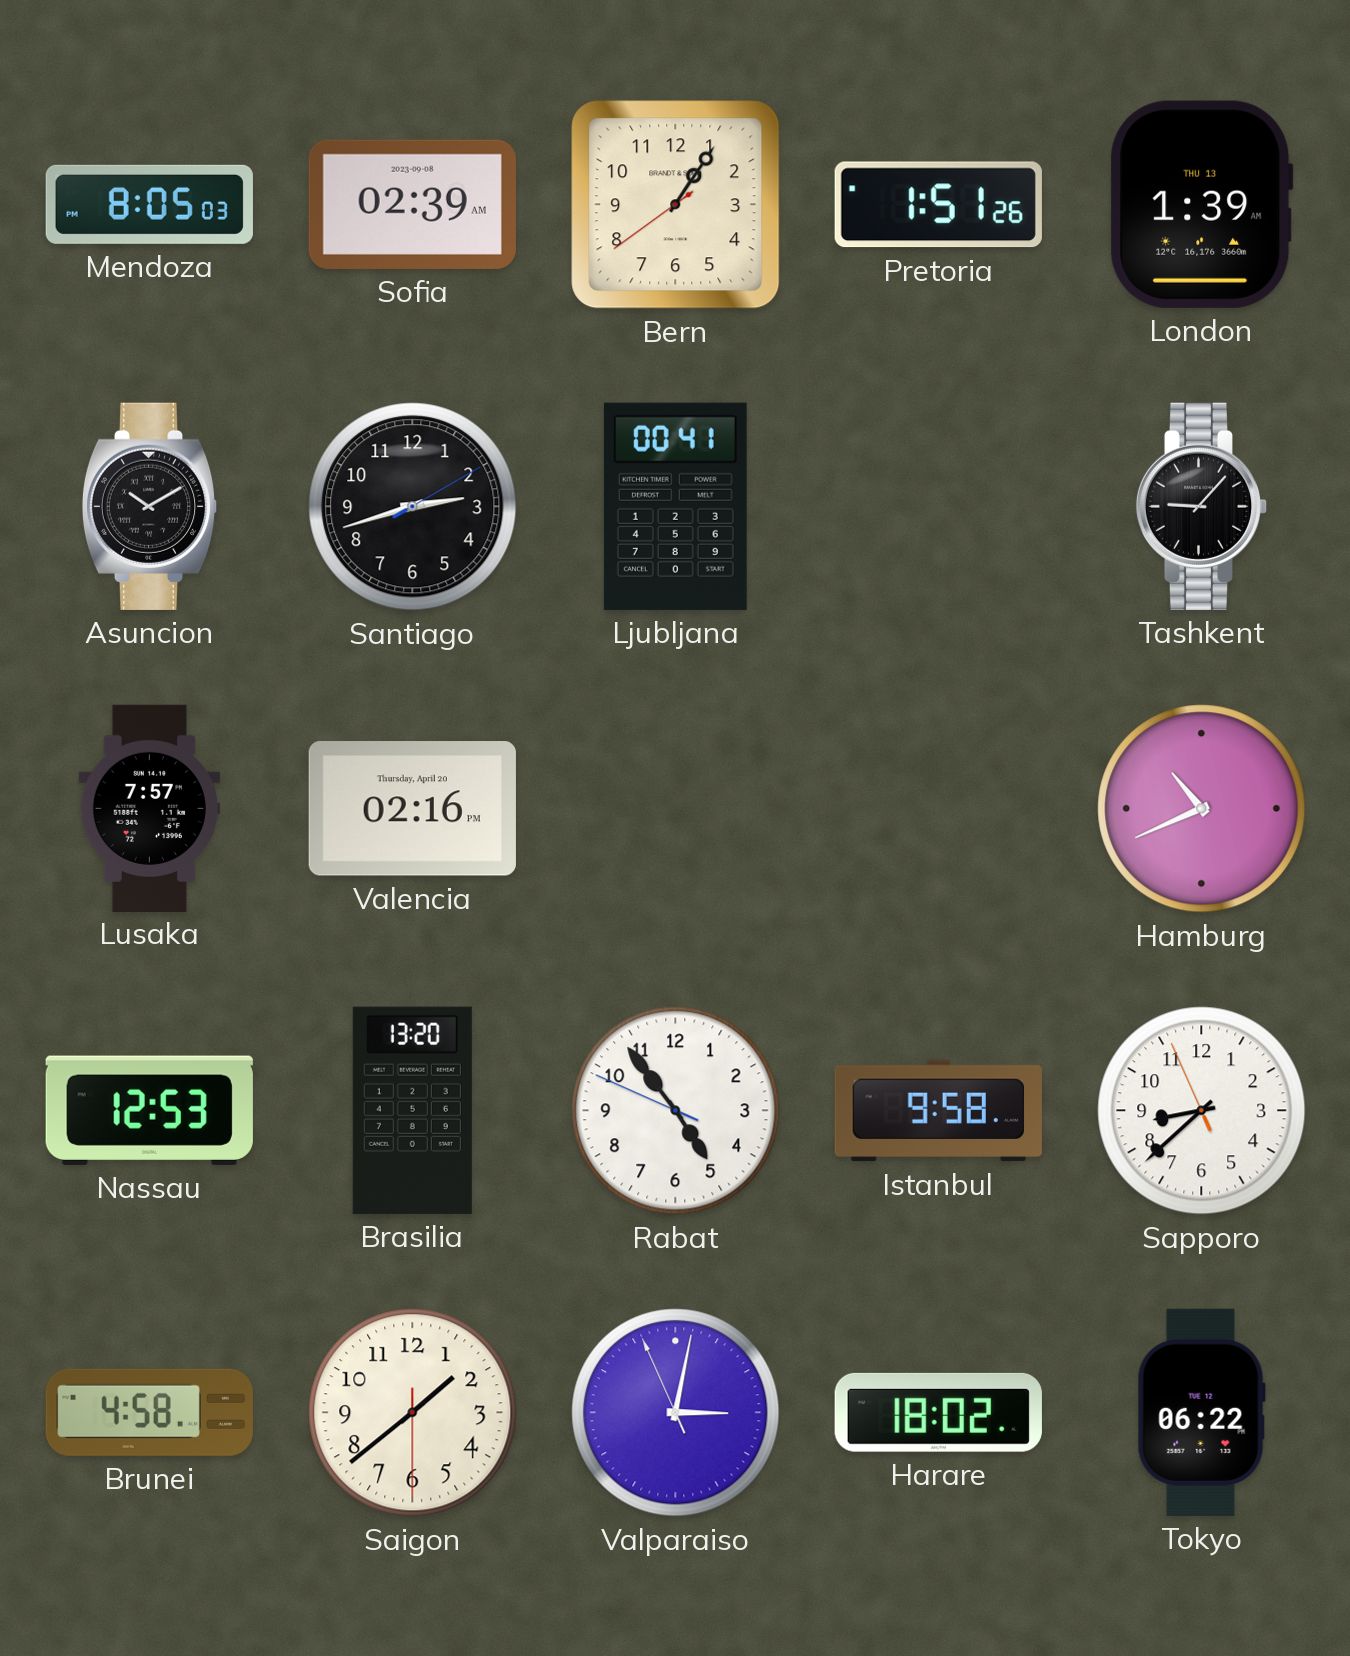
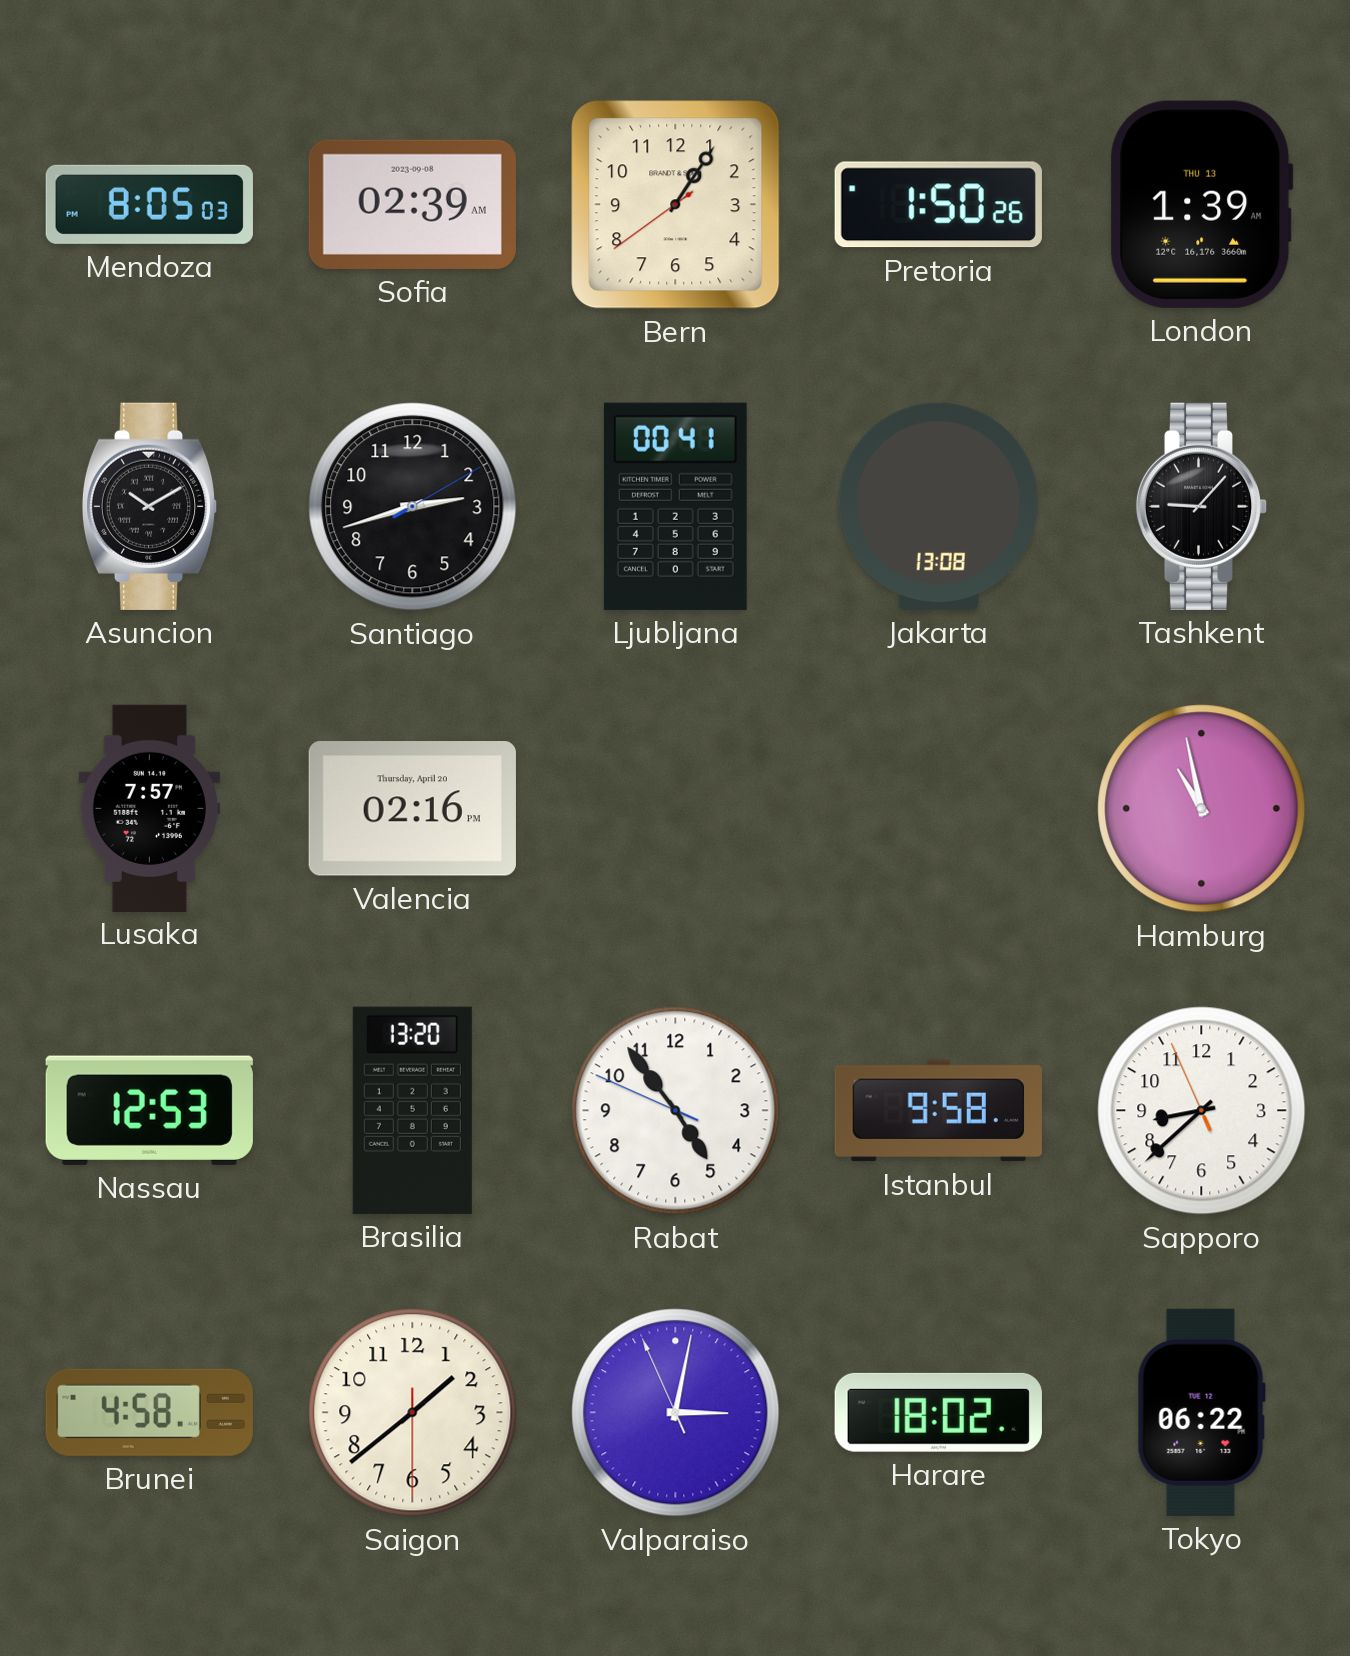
Pretoria: 1:51 -> 1:50
Jakarta: none -> 13:08
Hamburg: 10:41 -> 10:58
